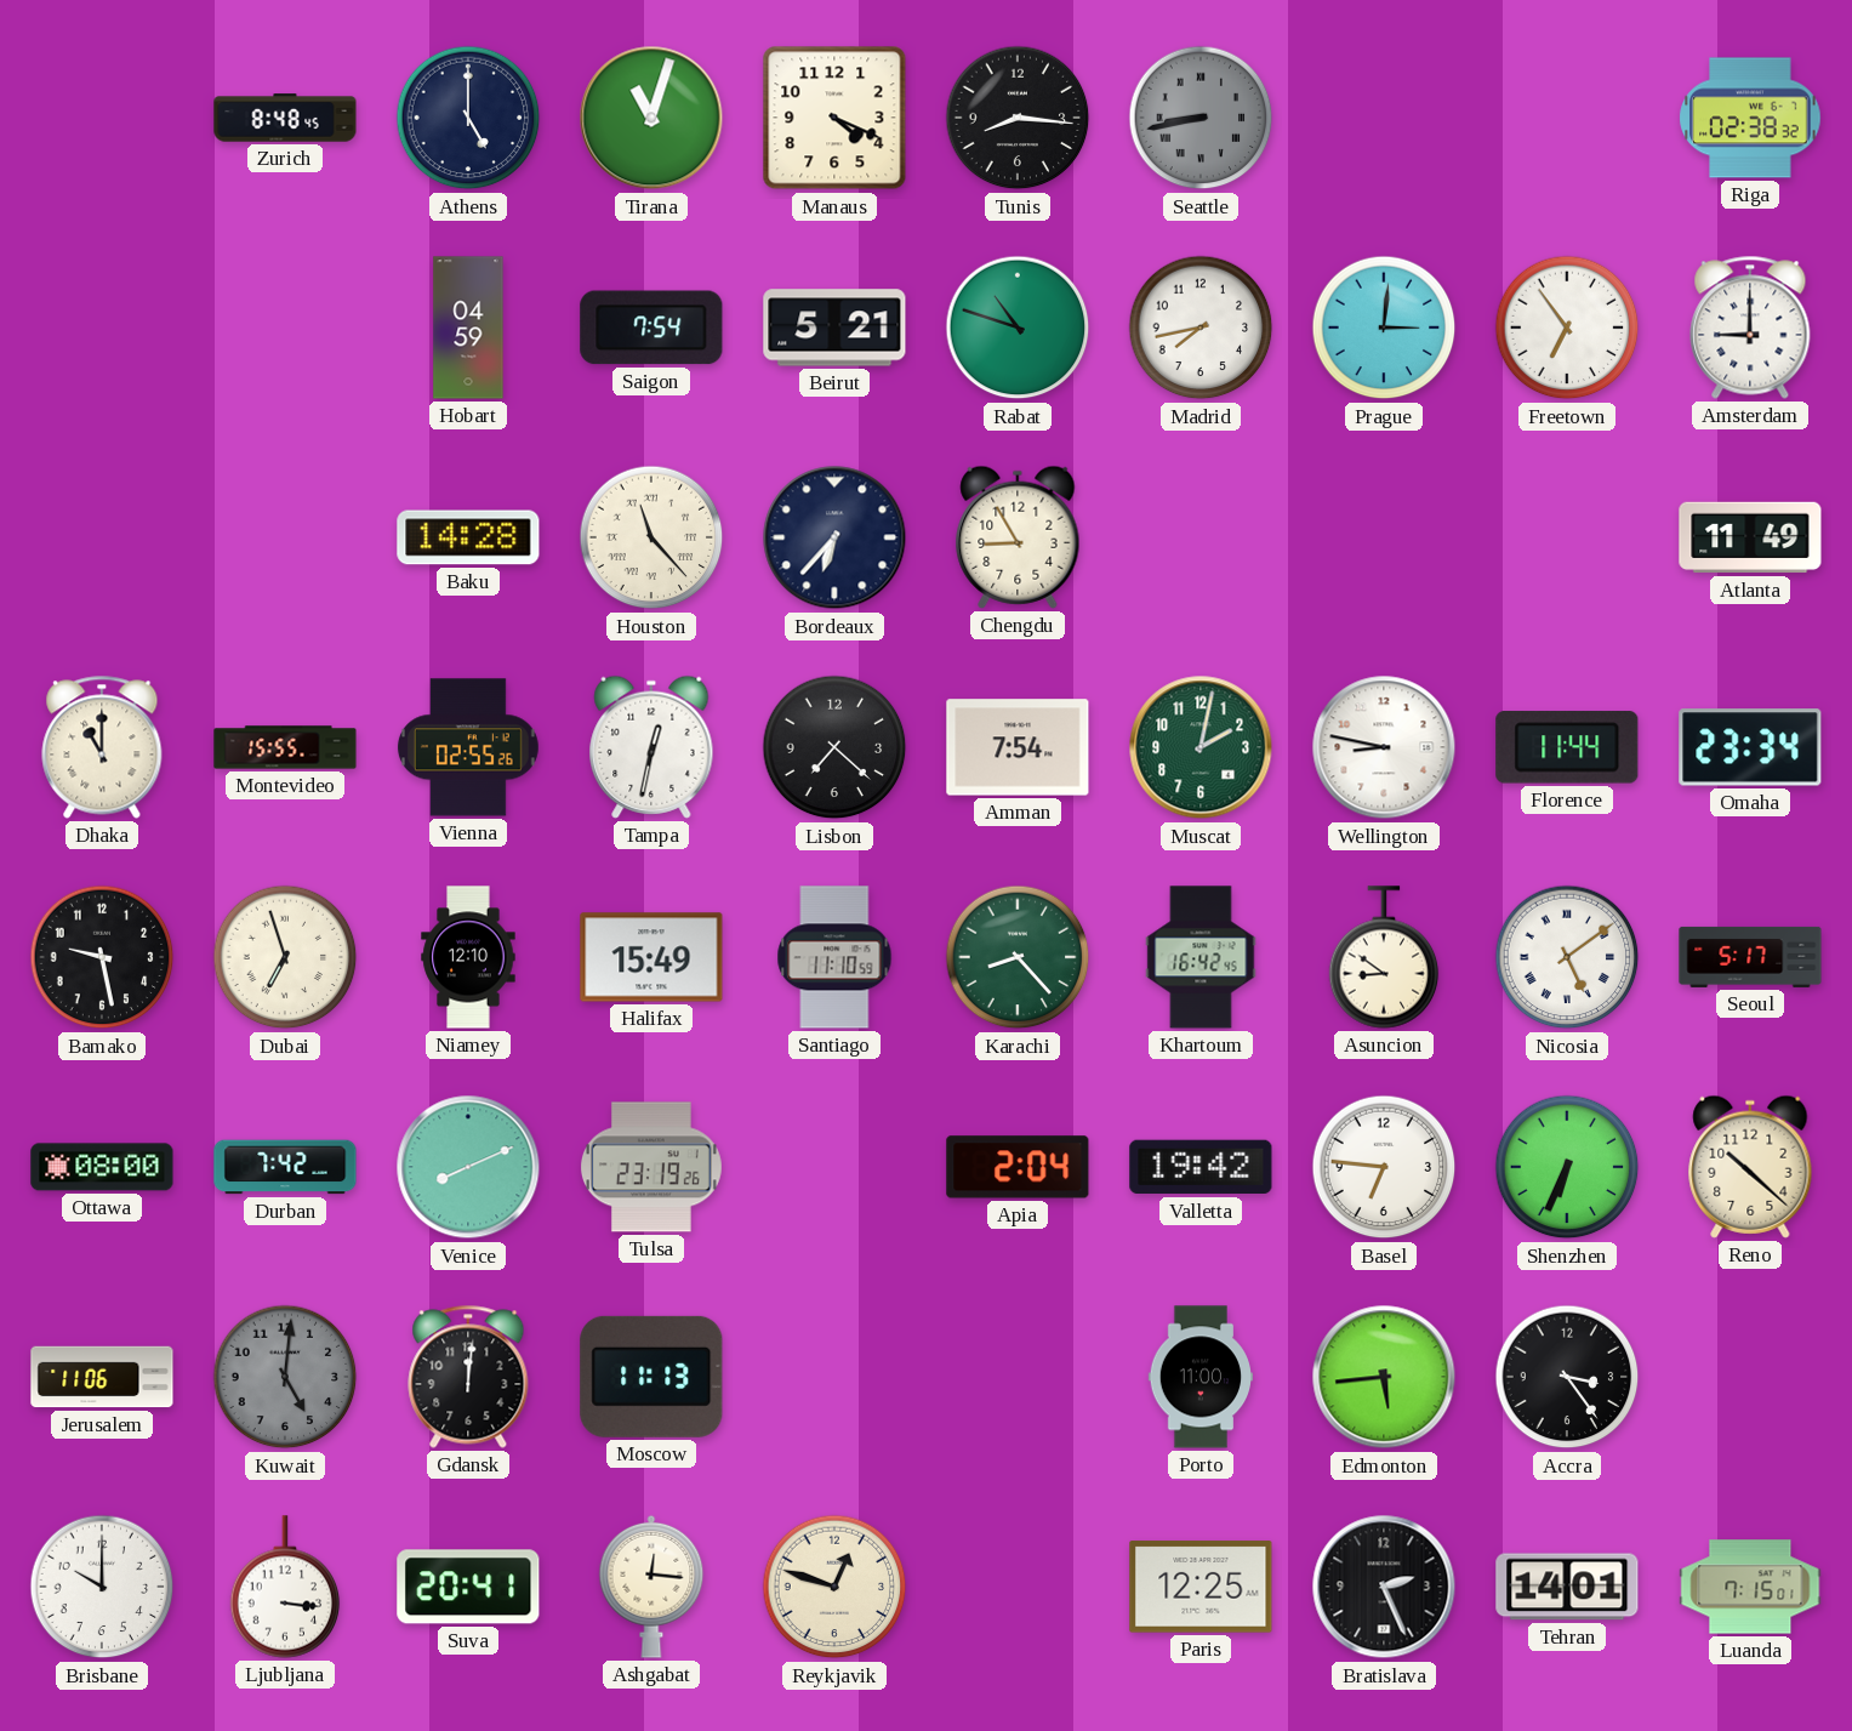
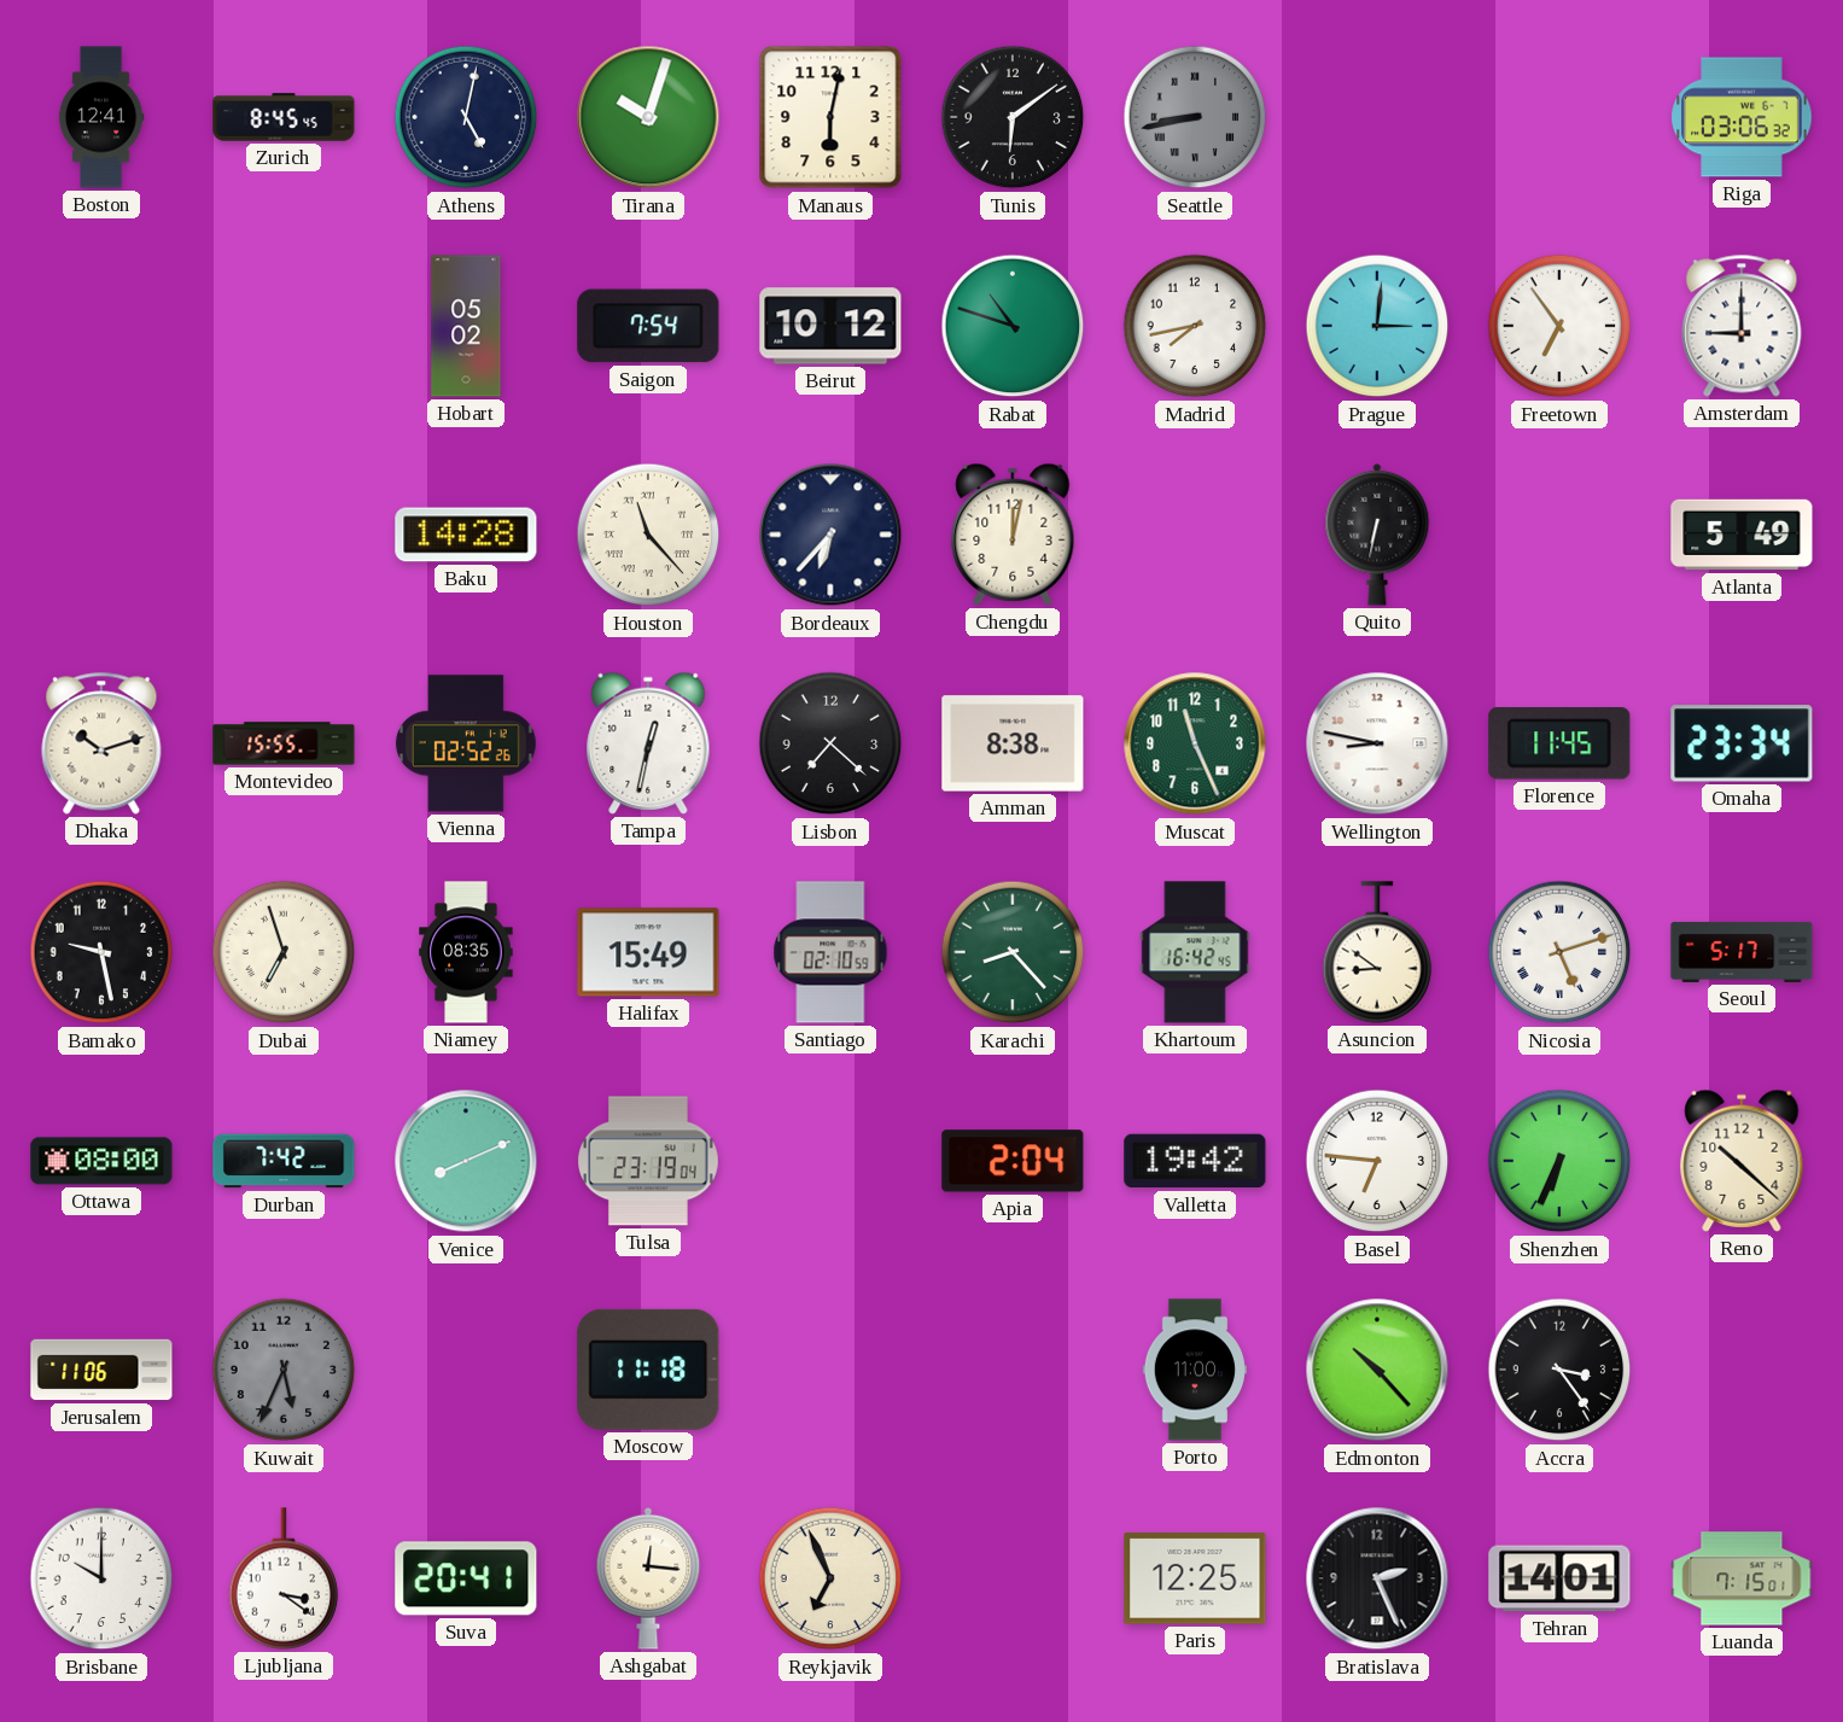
Boston: none -> 12:41
Zurich: 8:48 -> 8:45
Athens: 5:00 -> 5:02
Tirana: 11:03 -> 10:03
Manaus: 4:19 -> 6:02
Tunis: 8:16 -> 6:09
Riga: 02:38 -> 03:06
Hobart: 04:59 -> 05:02
Beirut: 5:21 -> 10:12
Chengdu: 8:55 -> 12:02
Quito: none -> 6:32
Atlanta: 11:49 -> 5:49
Dhaka: 11:00 -> 10:12
Vienna: 02:55 -> 02:52
Amman: 7:54 -> 8:38
Muscat: 2:02 -> 11:26
Florence: 11:44 -> 11:45
Niamey: 12:10 -> 08:35
Santiago: 11:10 -> 02:10
Nicosia: 5:09 -> 5:12
Tulsa: 23:19:26 -> 23:19:04
Kuwait: 5:01 -> 5:34
Gdansk: 12:01 -> none
Moscow: 11:13 -> 11:18
Edmonton: 5:44 -> 10:23
Ljubljana: 3:16 -> 3:21
Reykjavik: 12:48 -> 6:56
